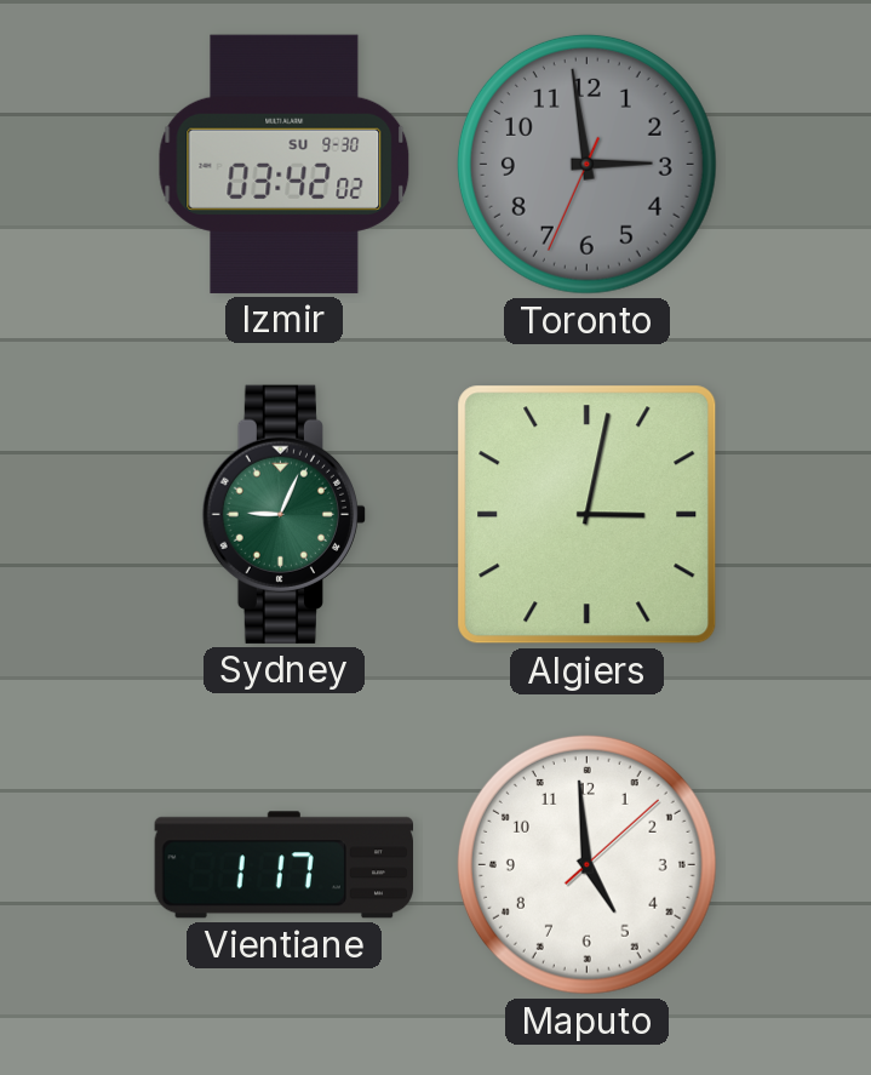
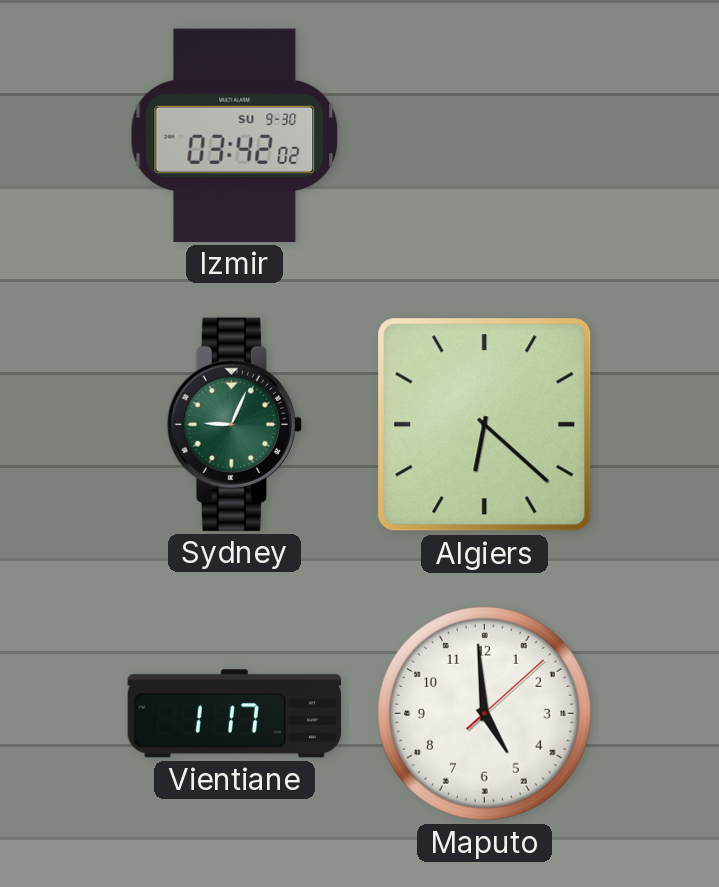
Toronto: 2:58 -> none
Algiers: 3:02 -> 6:22
